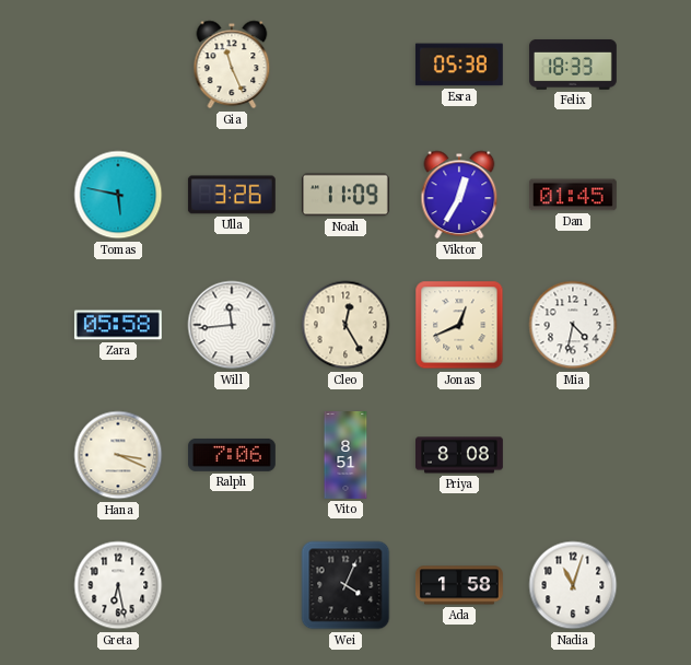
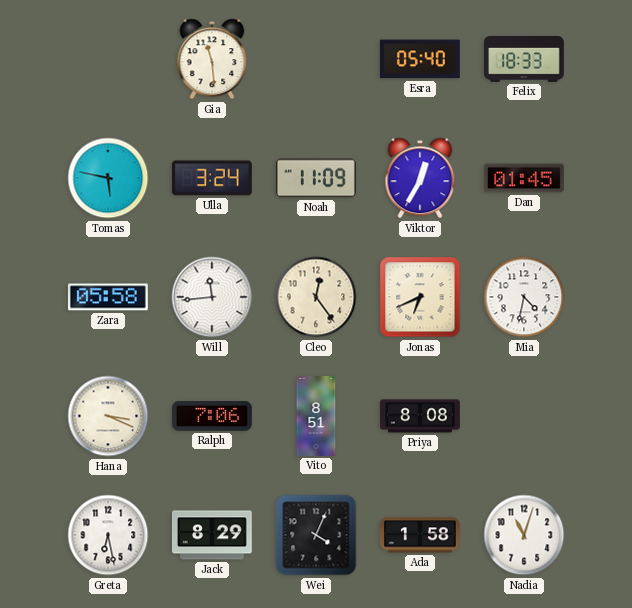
Gia: 11:26 -> 11:29
Esra: 05:38 -> 05:40
Ulla: 3:26 -> 3:24
Cleo: 12:25 -> 12:24
Jonas: 12:41 -> 6:41
Jack: none -> 8:29
